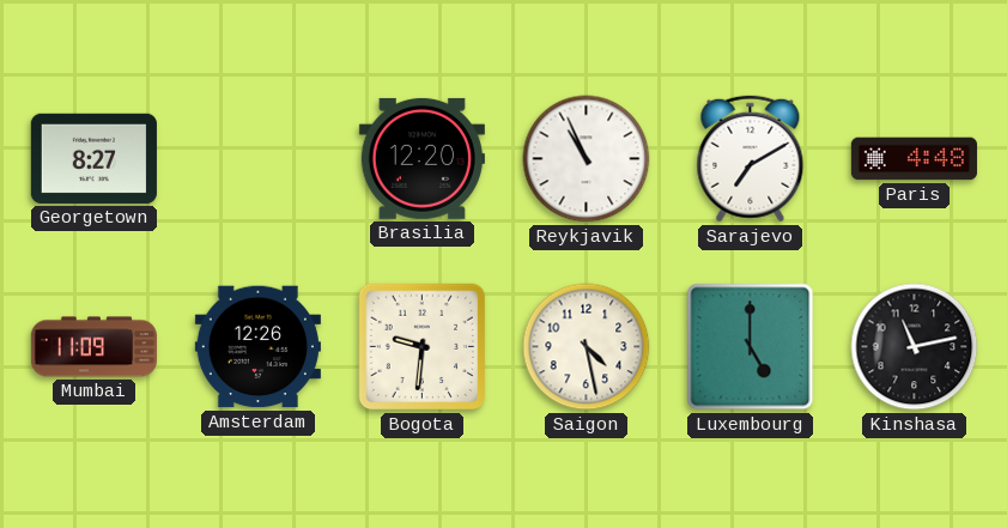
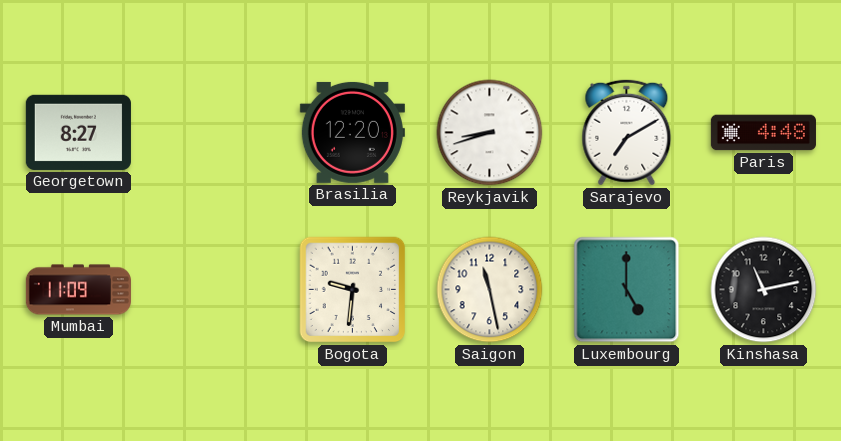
Reykjavik: 10:56 -> 8:42
Amsterdam: 12:26 -> none
Saigon: 4:28 -> 11:28
